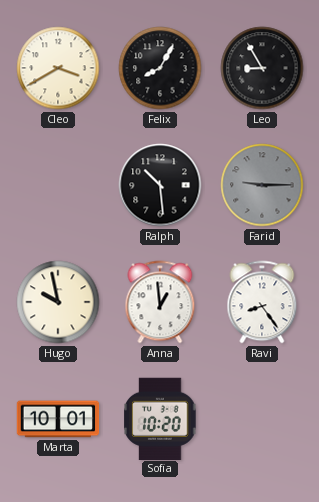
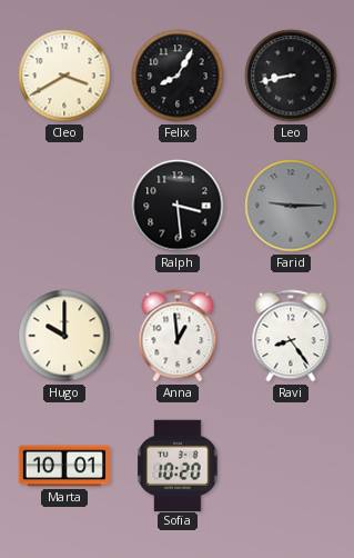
Leo: 8:55 -> 8:43
Ralph: 10:29 -> 3:29
Hugo: 9:58 -> 10:00
